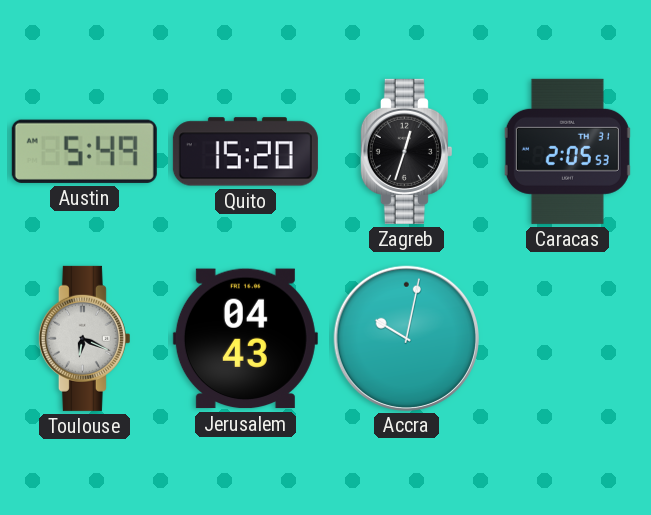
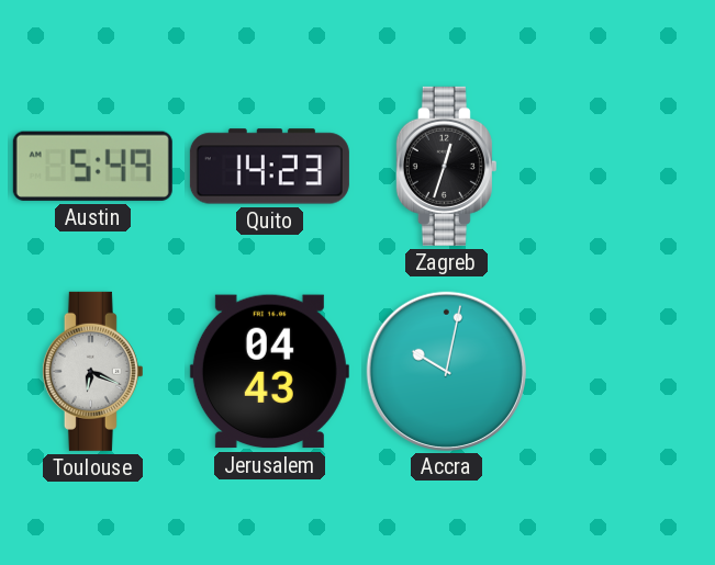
Quito: 15:20 -> 14:23
Caracas: 2:05 -> none
